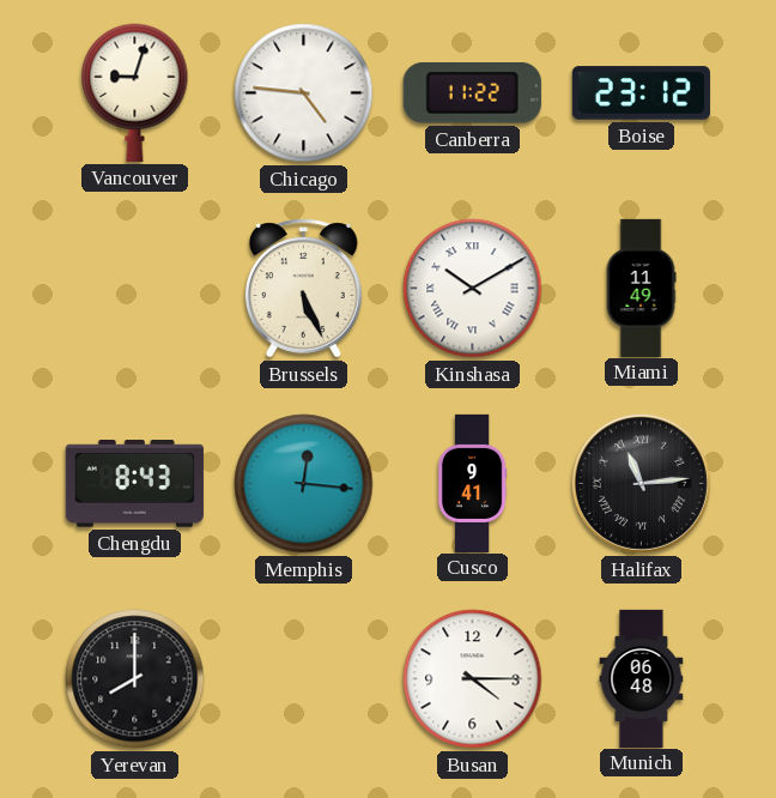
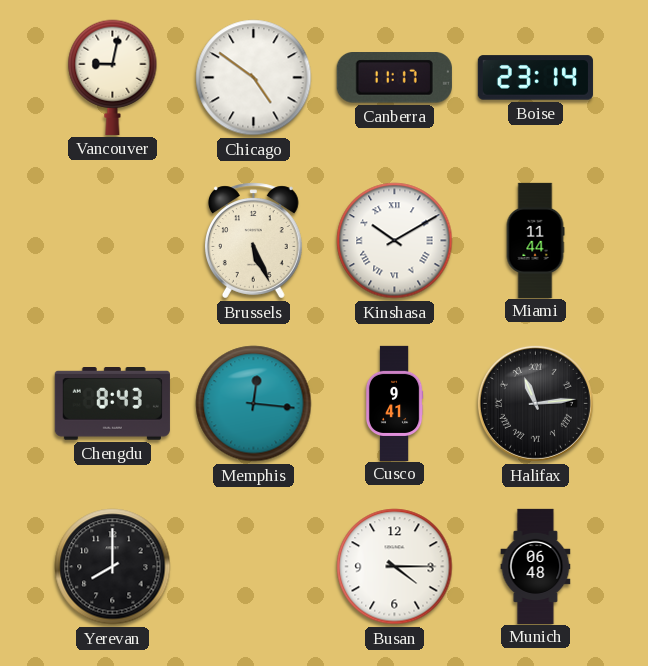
Vancouver: 9:03 -> 9:02
Chicago: 4:46 -> 4:51
Canberra: 11:22 -> 11:17
Boise: 23:12 -> 23:14
Miami: 11:49 -> 11:44
